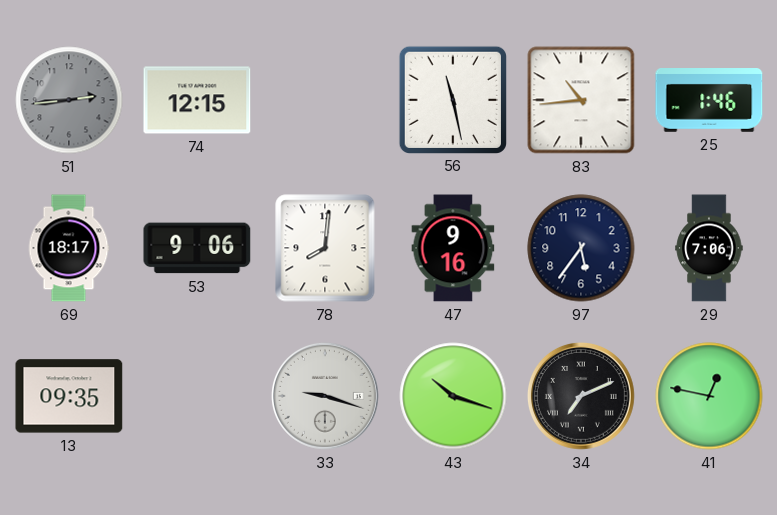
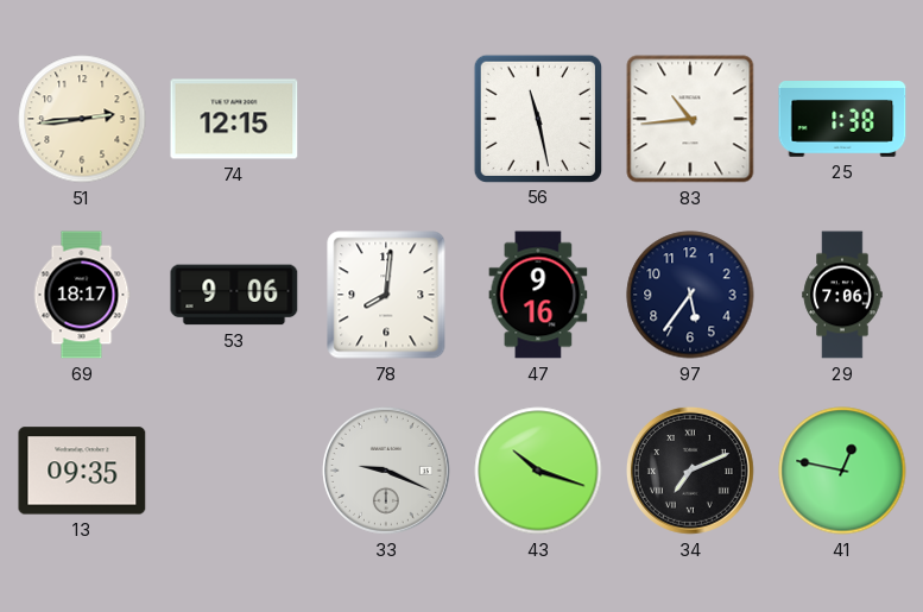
51 dial: grey -> cream
25: 1:46 -> 1:38
33: 9:18 -> 9:19
